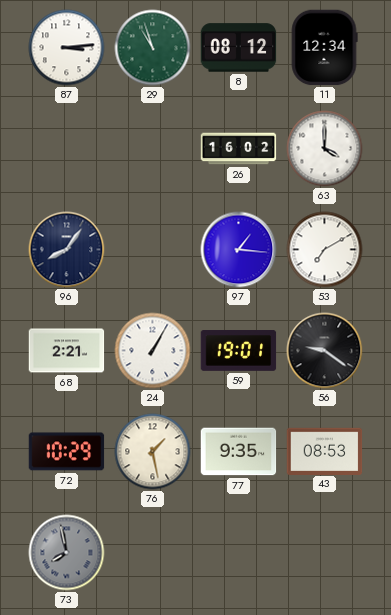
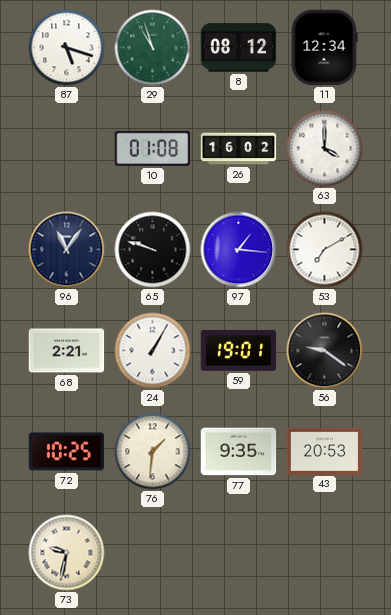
87: 3:14 -> 5:18
10: none -> 01:08
96: 8:06 -> 11:06
65: none -> 9:48
72: 10:29 -> 10:25
76: 1:28 -> 1:31
43: 08:53 -> 20:53
73: 7:58 -> 9:32
73 dial: grey -> cream
